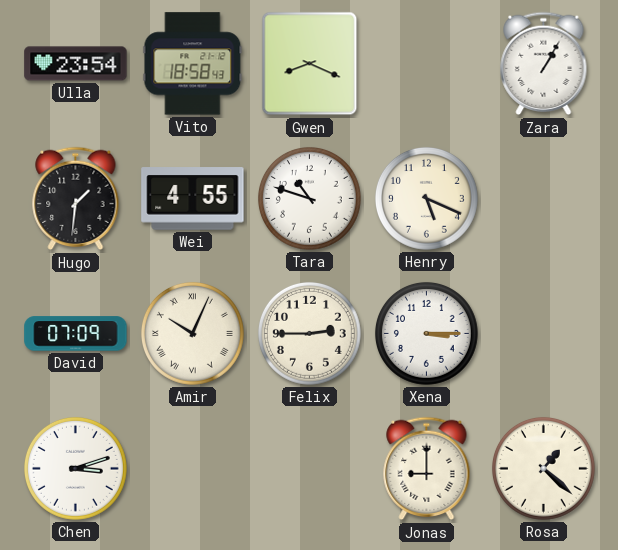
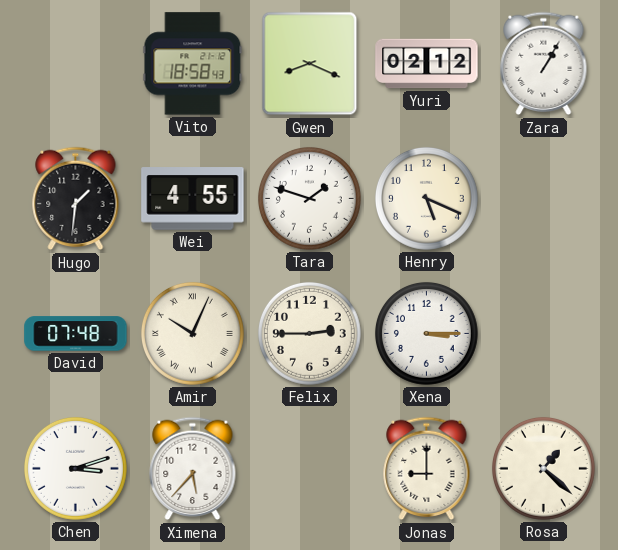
Ulla: 23:54 -> none
Yuri: none -> 02:12
Tara: 10:48 -> 1:48
David: 07:09 -> 07:48
Ximena: none -> 5:37
